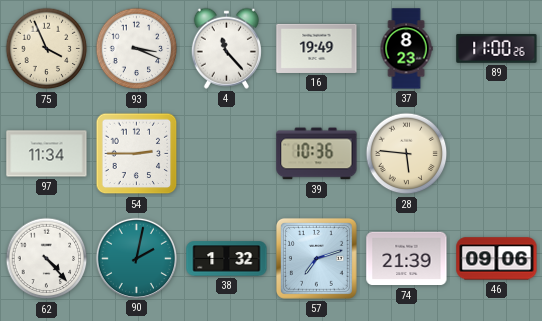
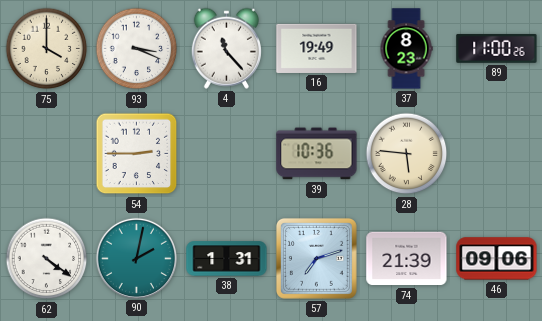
75: 3:56 -> 4:00
97: 11:34 -> none
62: 4:23 -> 4:21
38: 1:32 -> 1:31
